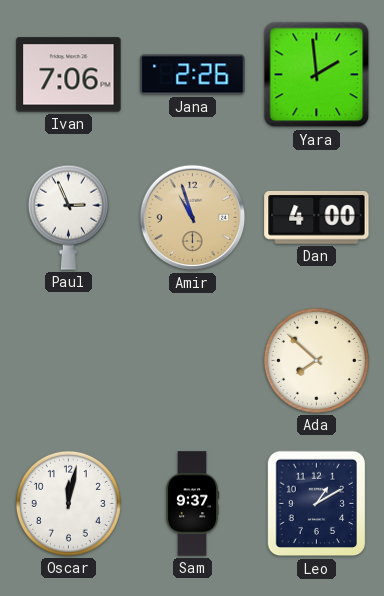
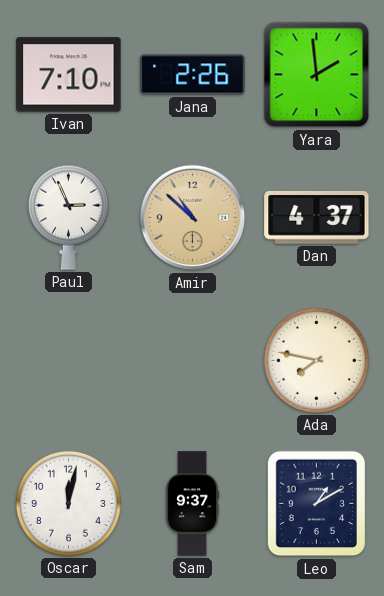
Ivan: 7:06 -> 7:10
Amir: 10:57 -> 10:52
Dan: 4:00 -> 4:37
Ada: 7:52 -> 7:47
